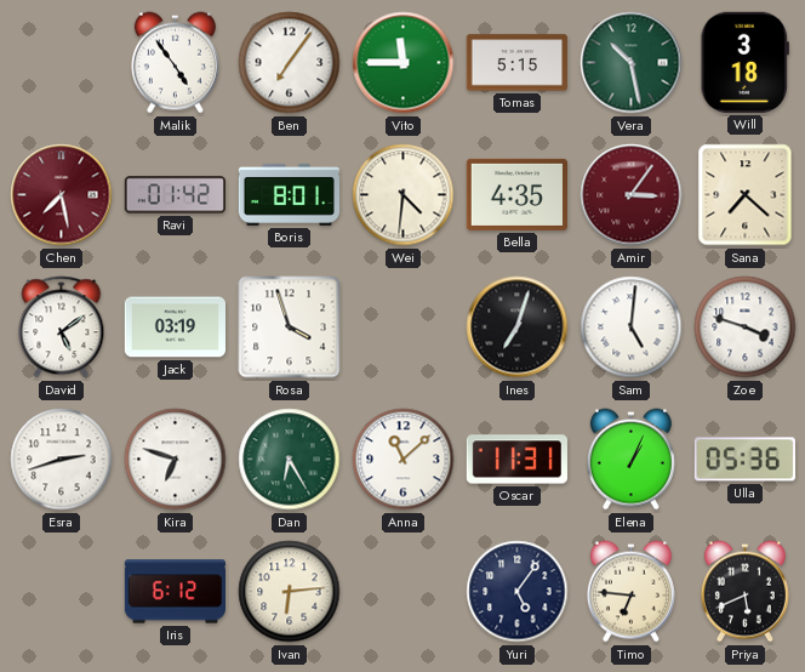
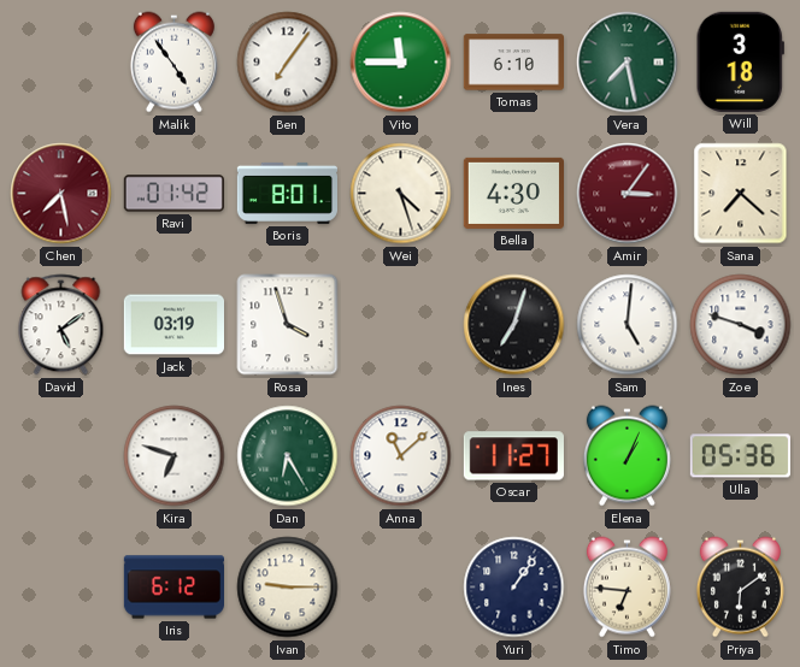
Tomas: 5:15 -> 6:10
Vera: 10:28 -> 7:28
Wei: 4:31 -> 4:27
Bella: 4:35 -> 4:30
Esra: 2:42 -> none
Oscar: 11:31 -> 11:27
Ivan: 6:14 -> 9:15
Yuri: 5:06 -> 1:06
Priya: 5:41 -> 6:09
